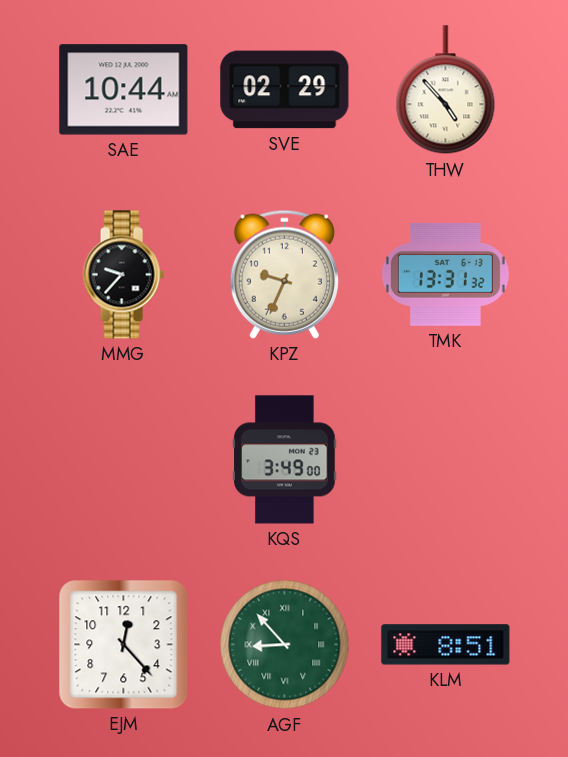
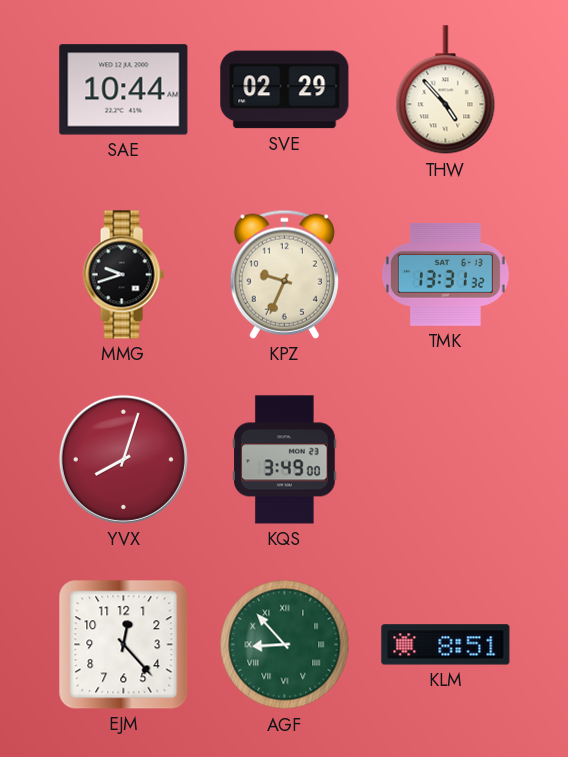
MMG: 9:37 -> 9:42
YVX: none -> 8:03
